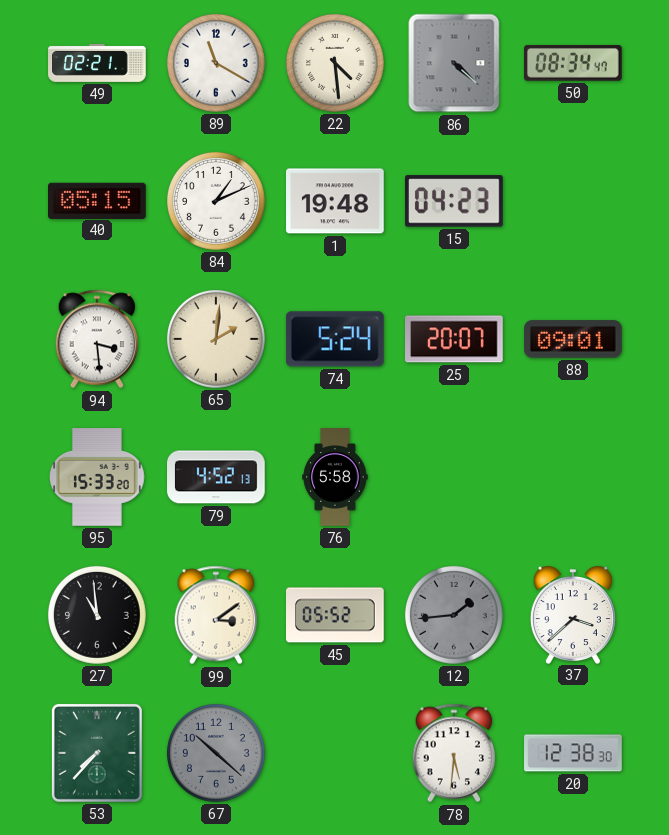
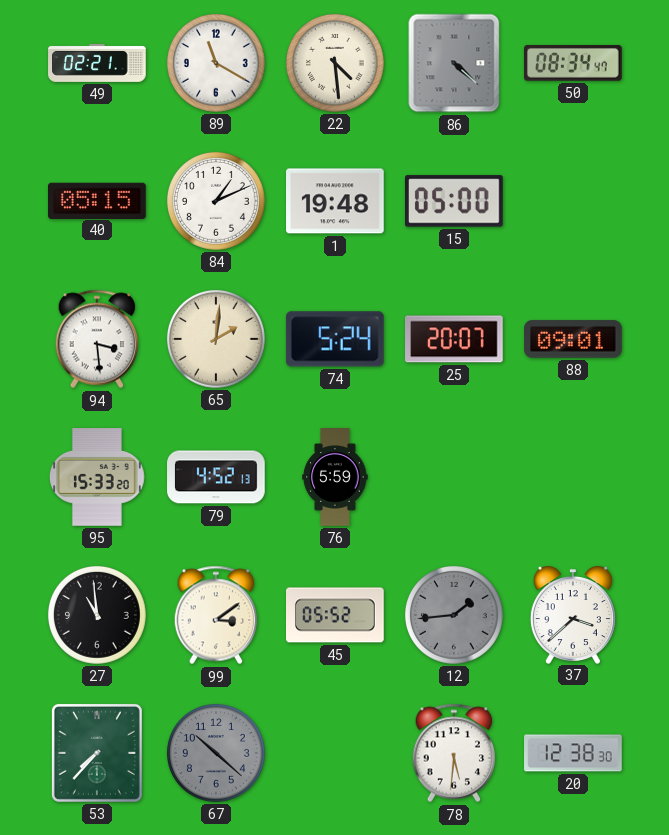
15: 04:23 -> 05:00
76: 5:58 -> 5:59
